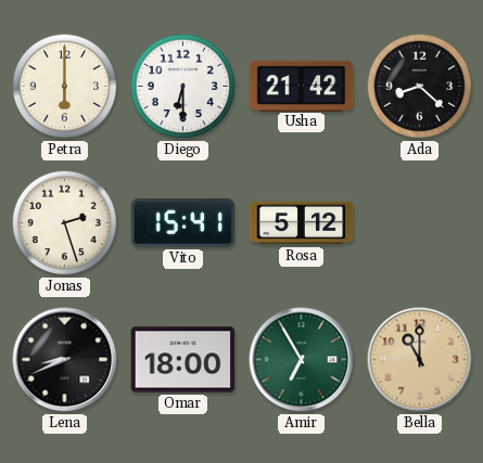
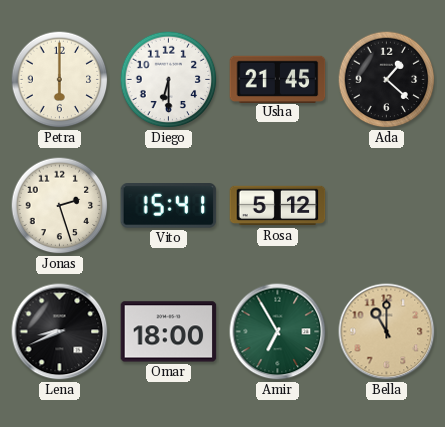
Usha: 21:42 -> 21:45
Ada: 8:22 -> 1:22
